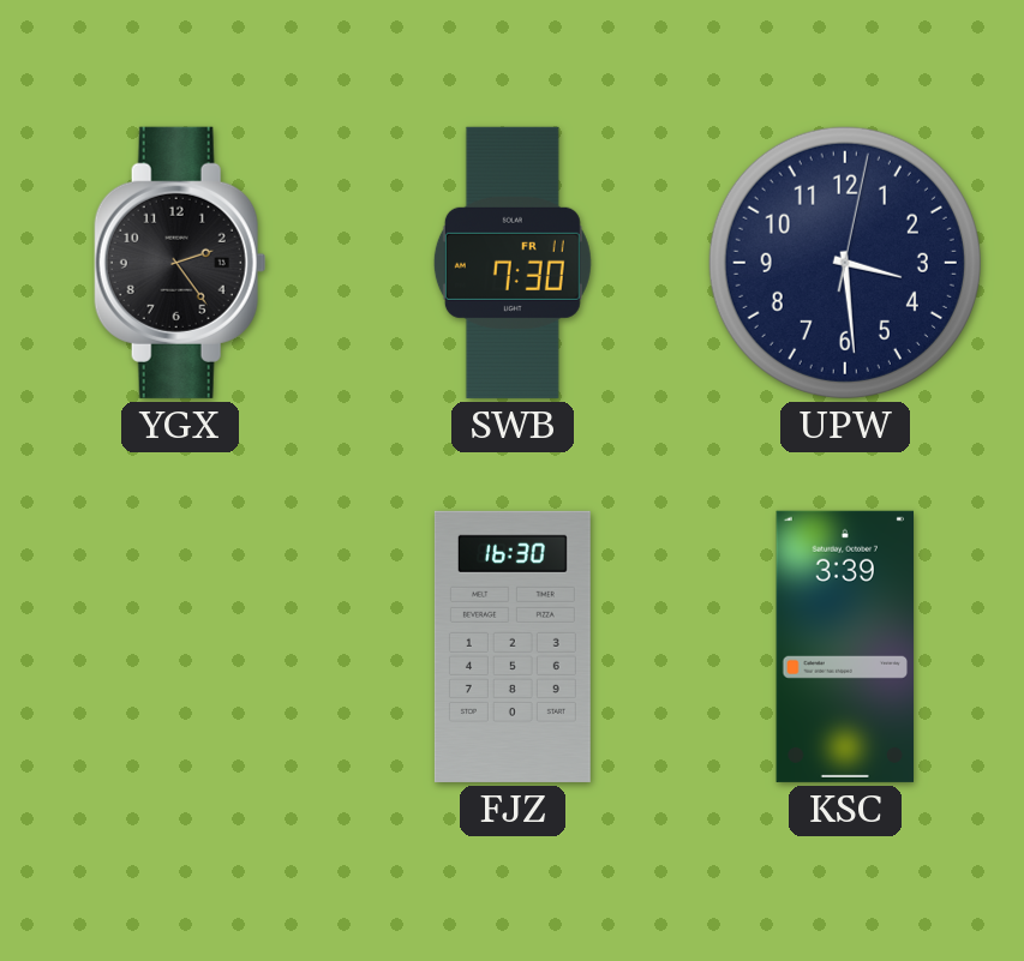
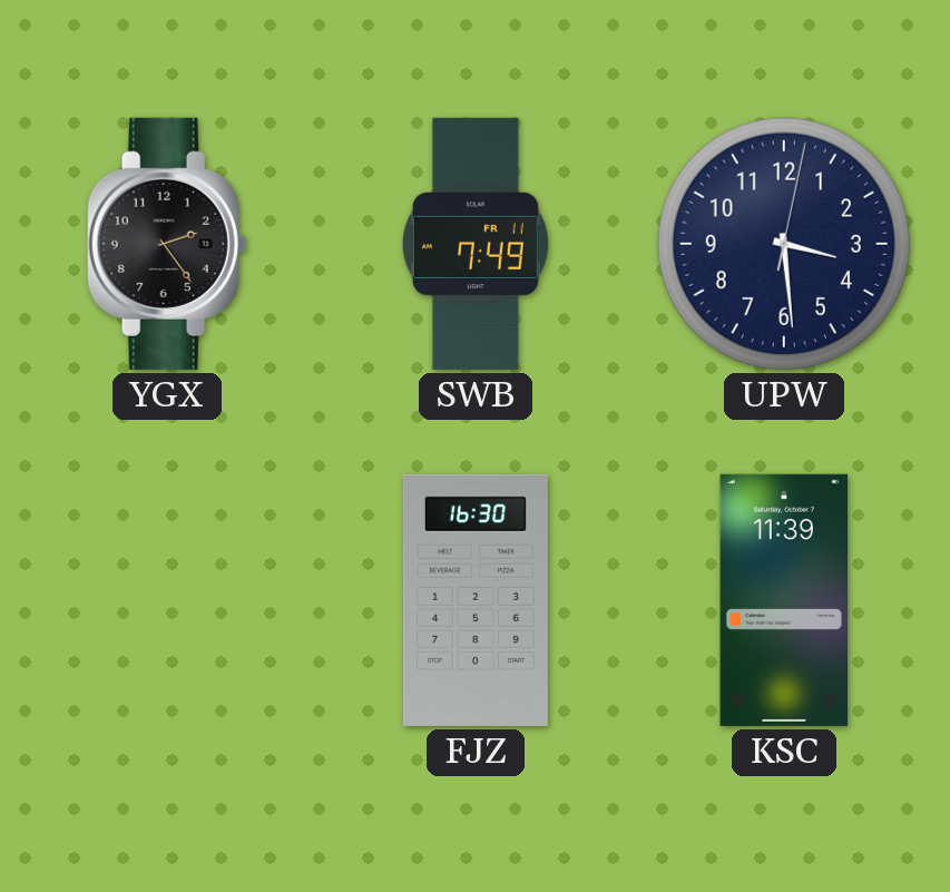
SWB: 7:30 -> 7:49
KSC: 3:39 -> 11:39
